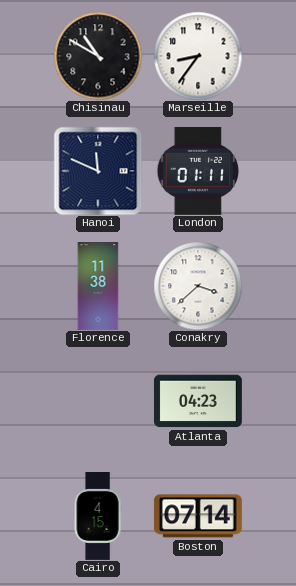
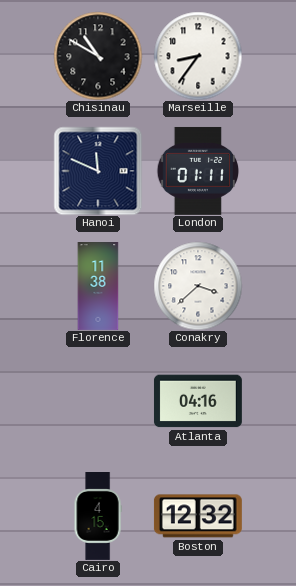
Atlanta: 04:23 -> 04:16
Boston: 07:14 -> 12:32
